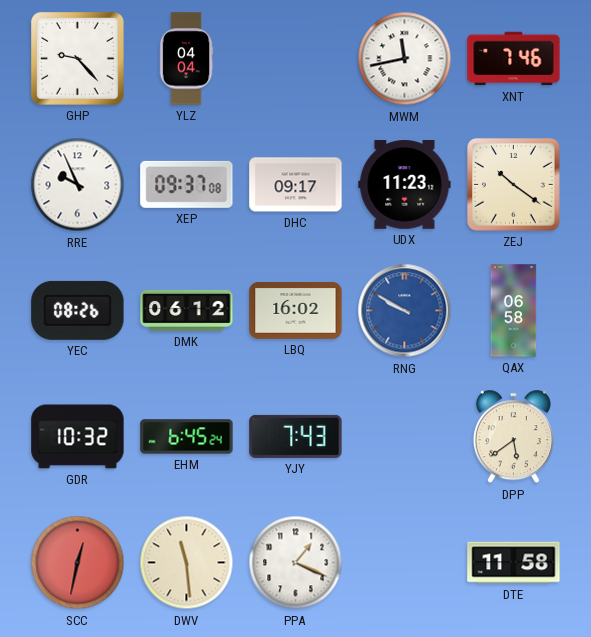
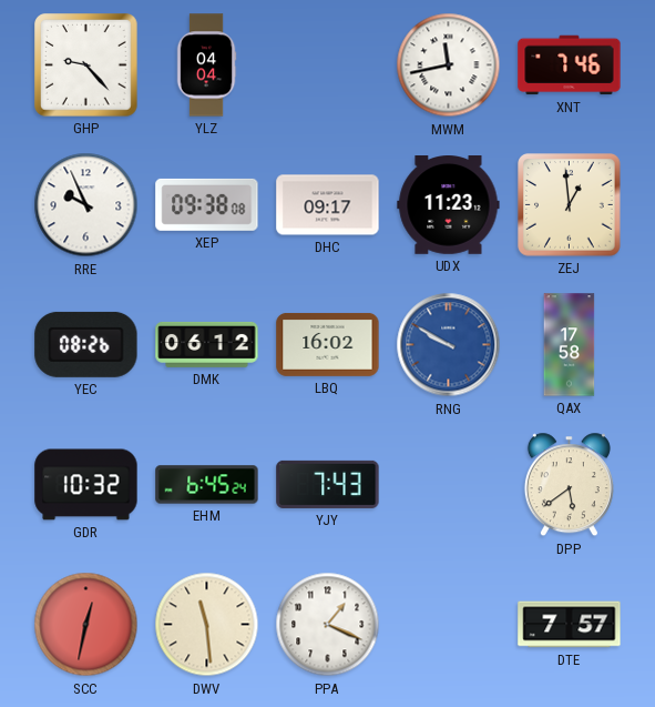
XEP: 09:37 -> 09:38
ZEJ: 10:21 -> 12:59
QAX: 06:58 -> 17:58
DTE: 11:58 -> 7:57
